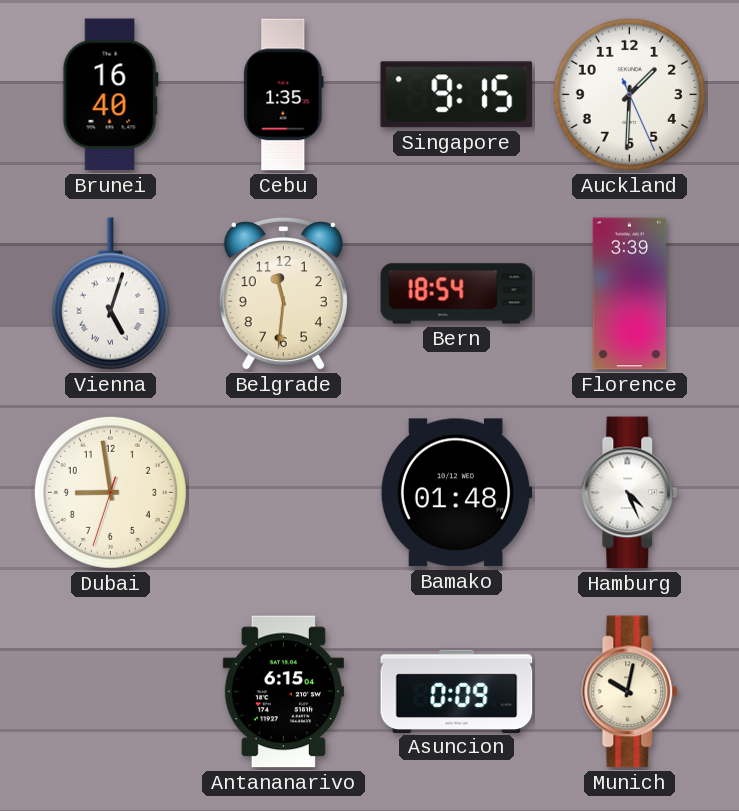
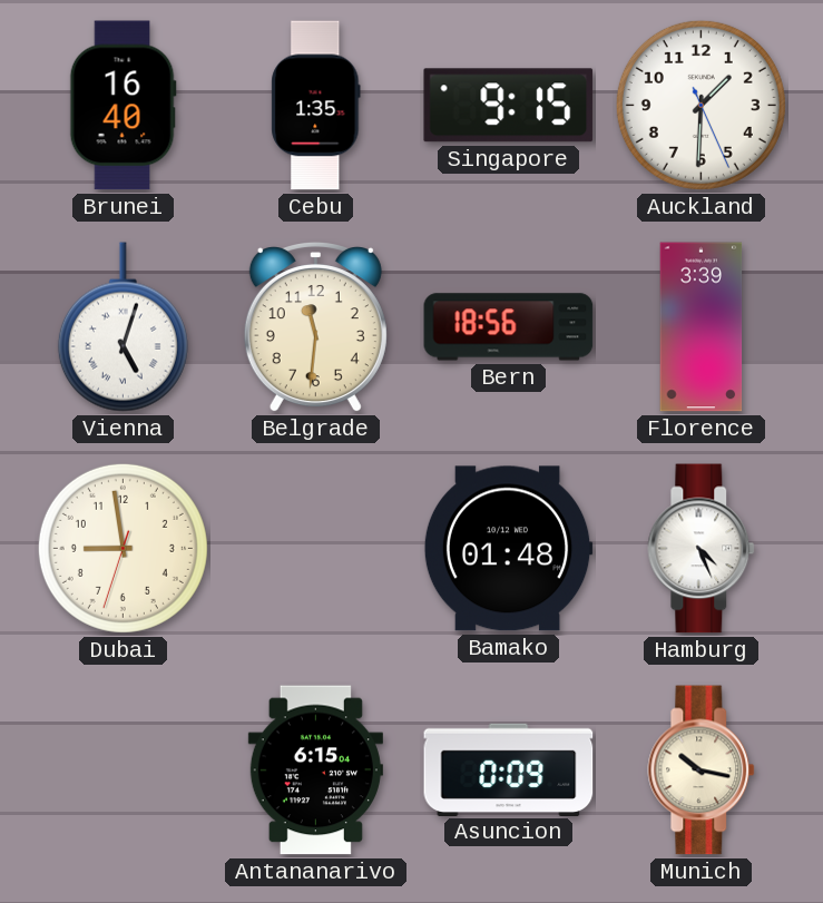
Bern: 18:54 -> 18:56
Munich: 10:02 -> 10:17
